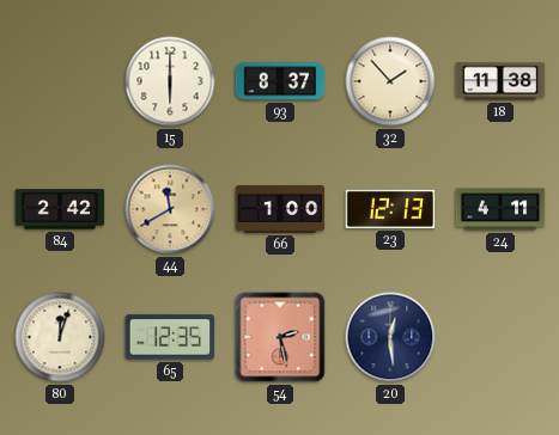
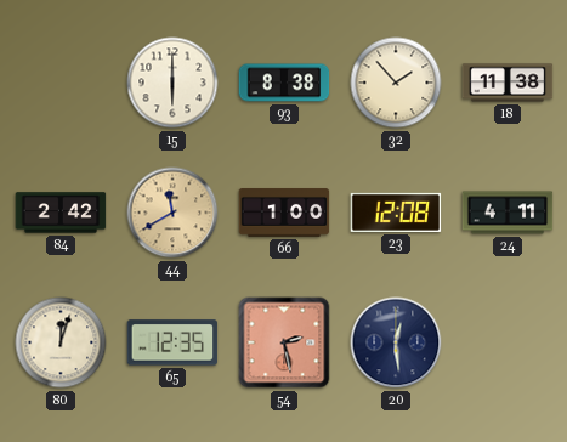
93: 8:37 -> 8:38
23: 12:13 -> 12:08
